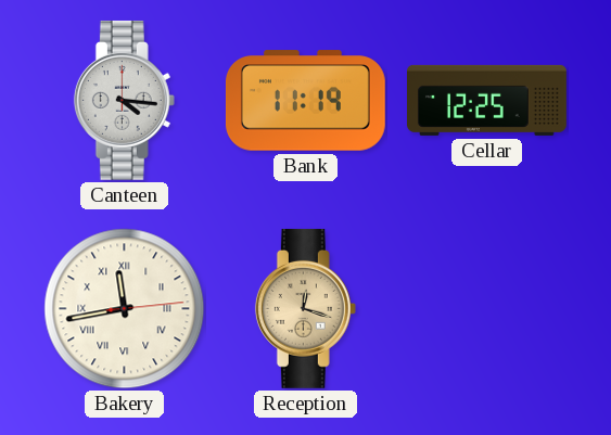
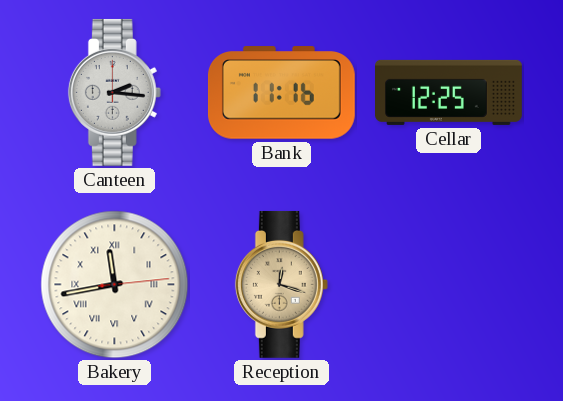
Canteen: 4:16 -> 2:16
Bank: 11:19 -> 11:16
